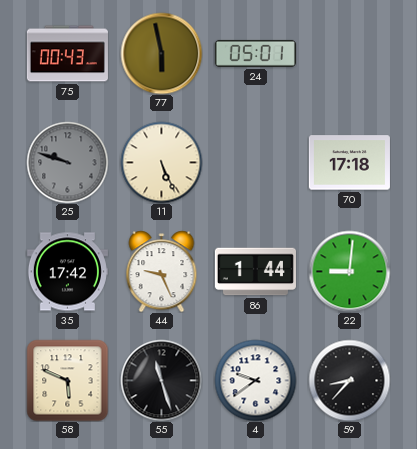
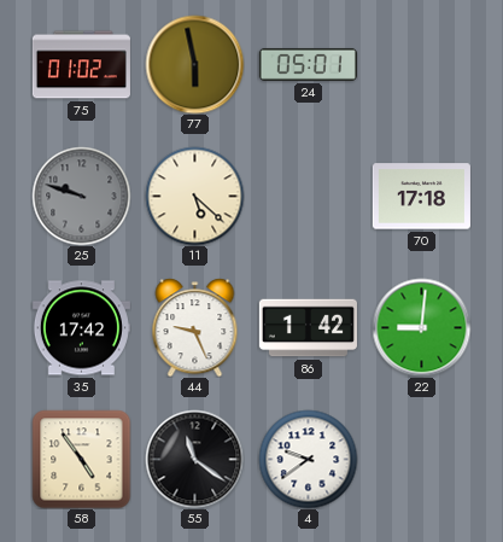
75: 00:43 -> 01:02
11: 5:26 -> 5:22
86: 1:44 -> 1:42
58: 5:49 -> 4:54
55: 11:27 -> 11:21
59: 8:37 -> none
